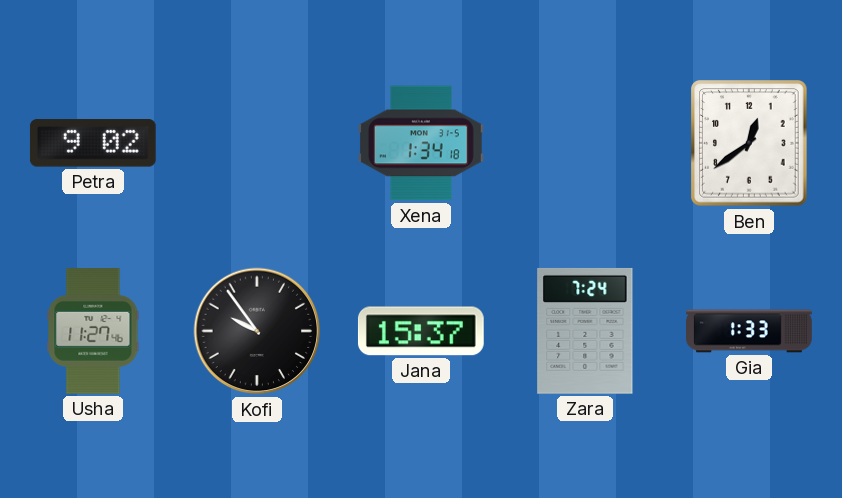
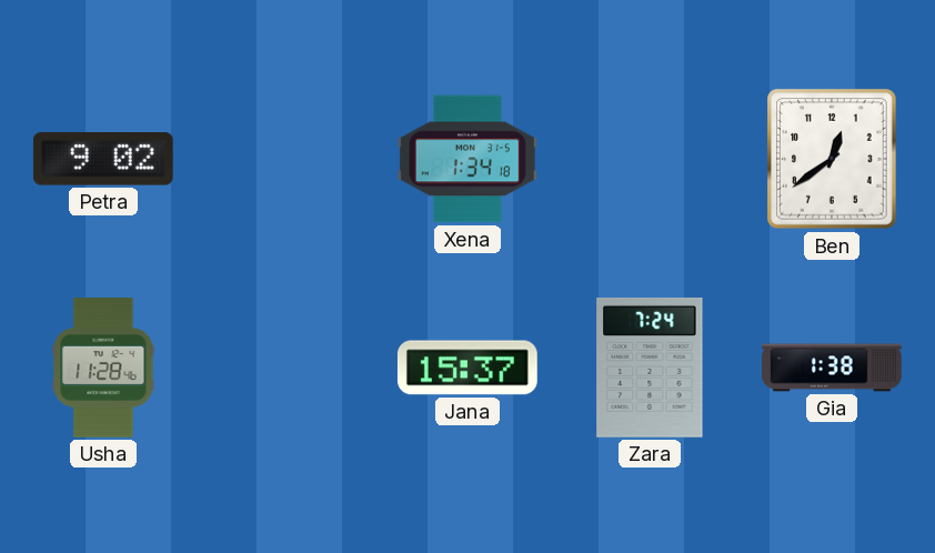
Usha: 11:27 -> 11:28
Kofi: 9:54 -> none
Gia: 1:33 -> 1:38
